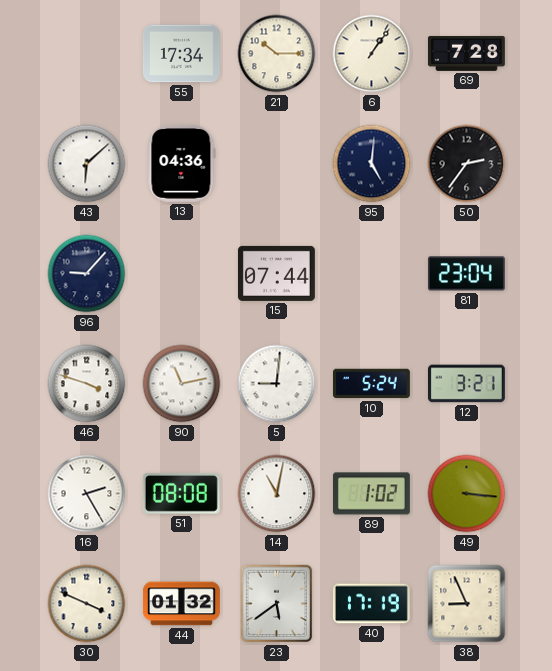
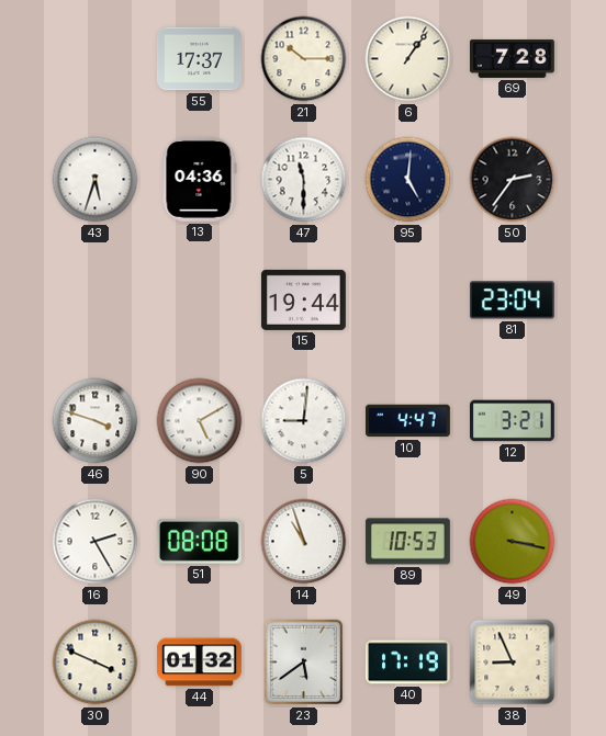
55: 17:34 -> 17:37
43: 6:08 -> 5:33
47: none -> 11:30
96: 9:07 -> none
15: 07:44 -> 19:44
90: 11:13 -> 5:10
10: 5:24 -> 4:47
14: 11:02 -> 10:57
89: 1:02 -> 10:53
49: 3:16 -> 3:17
